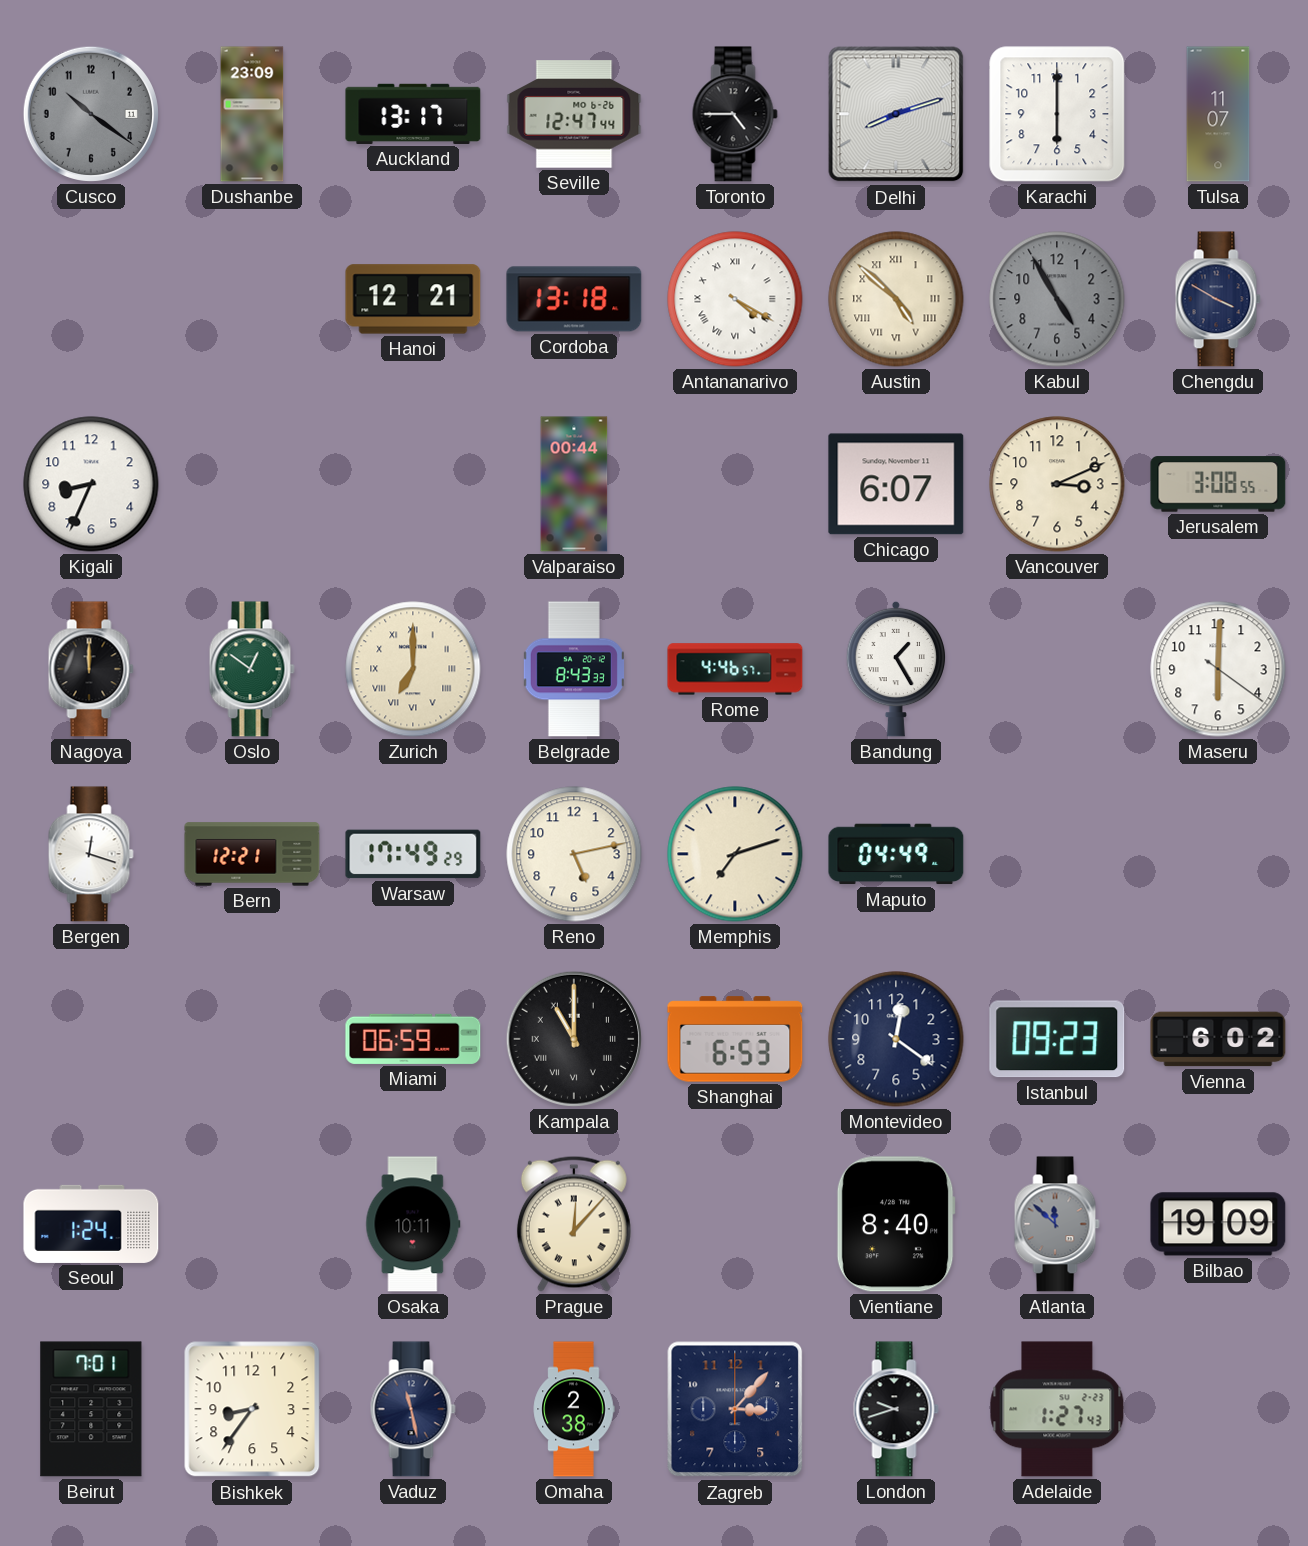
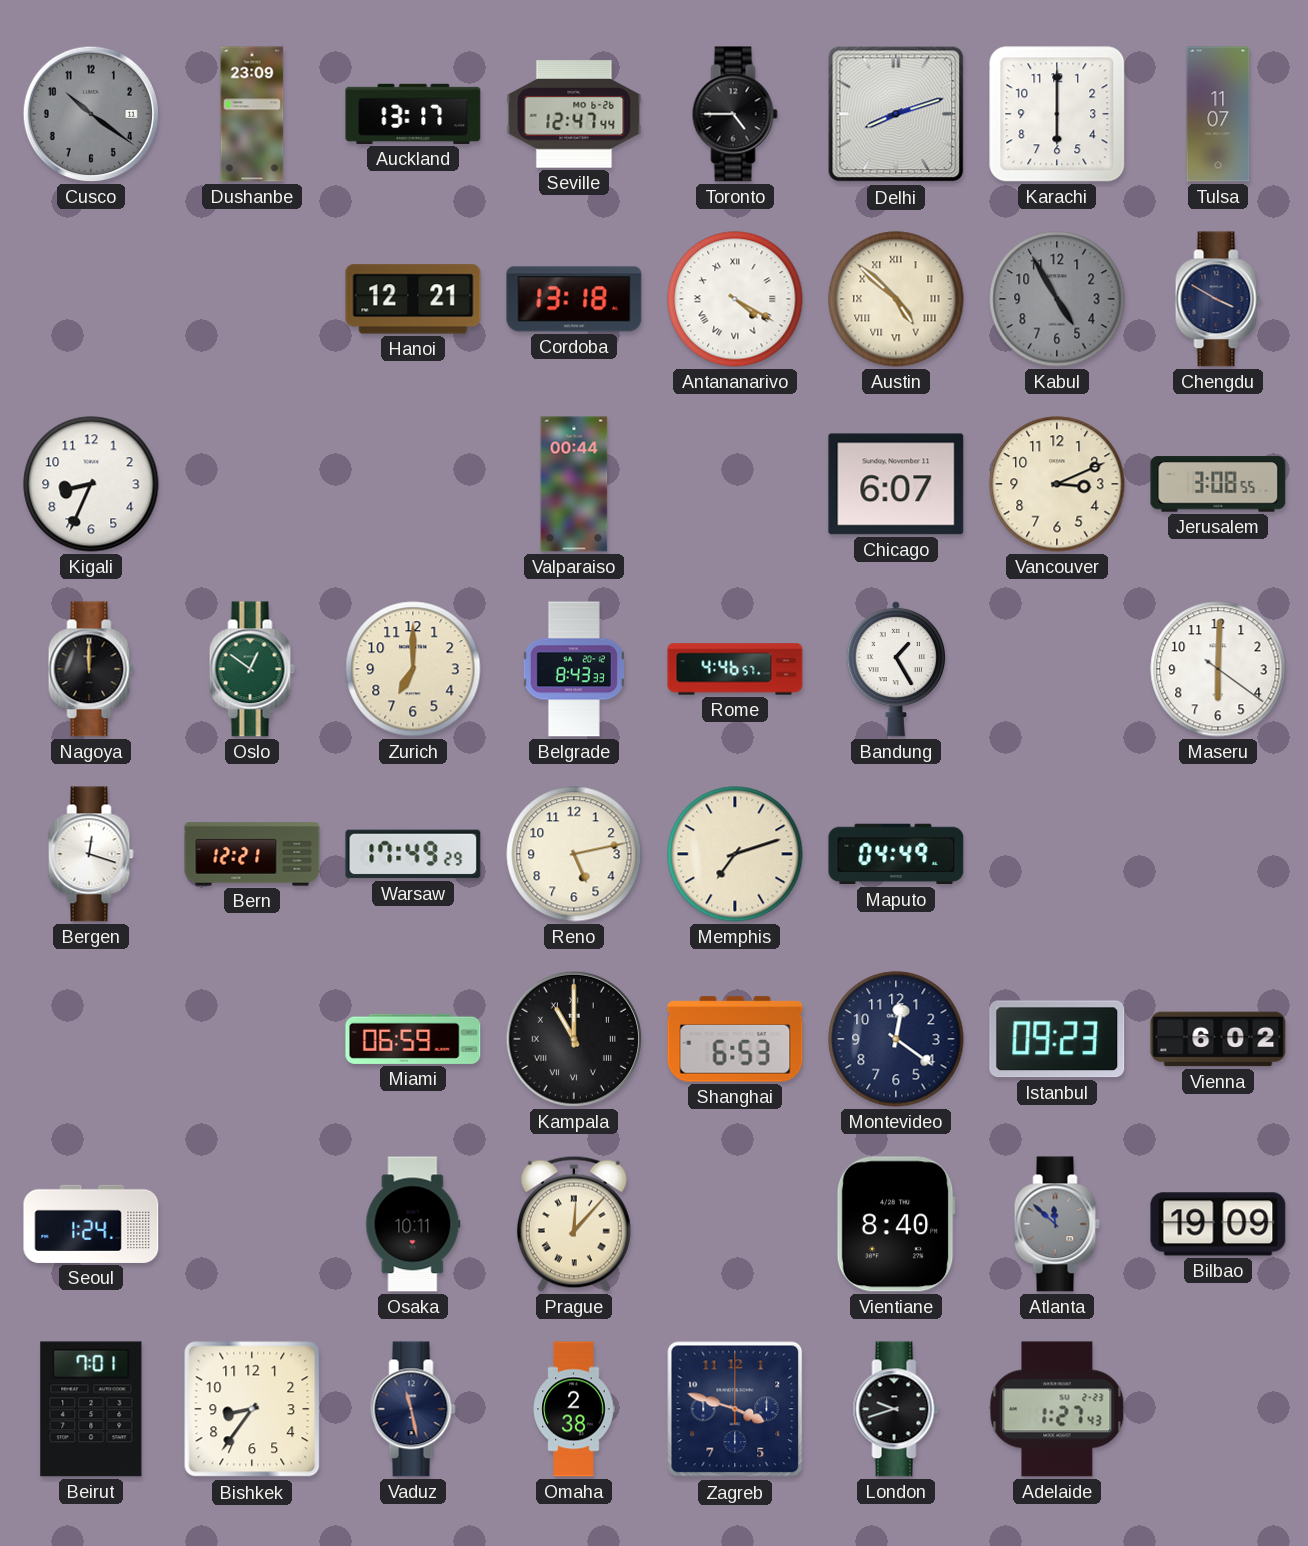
Zurich numerals: Roman -> Arabic
Zagreb: 3:07 -> 3:48
